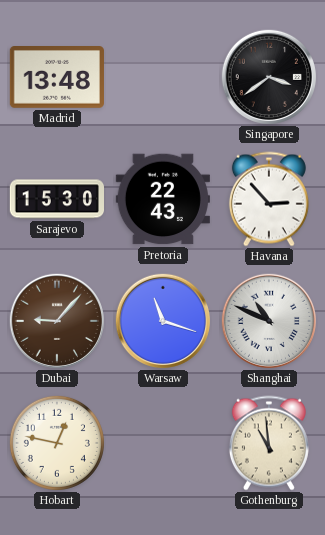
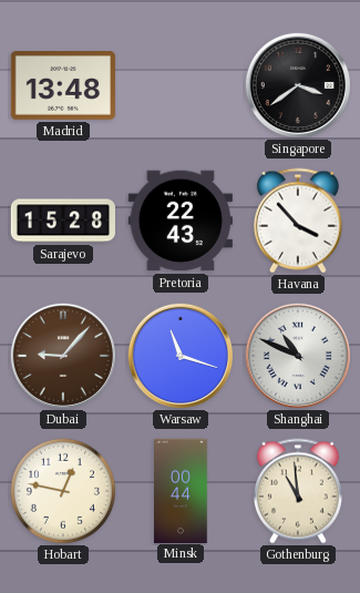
Sarajevo: 15:30 -> 15:28
Havana: 2:53 -> 3:53
Minsk: none -> 00:44
